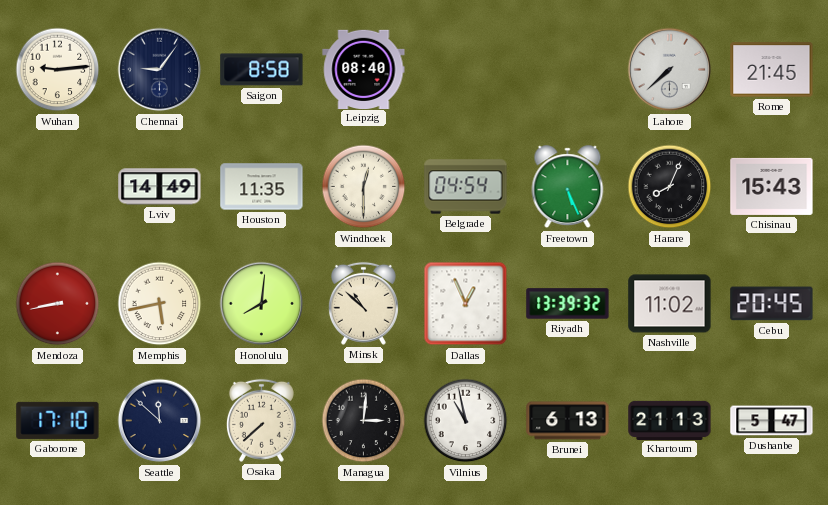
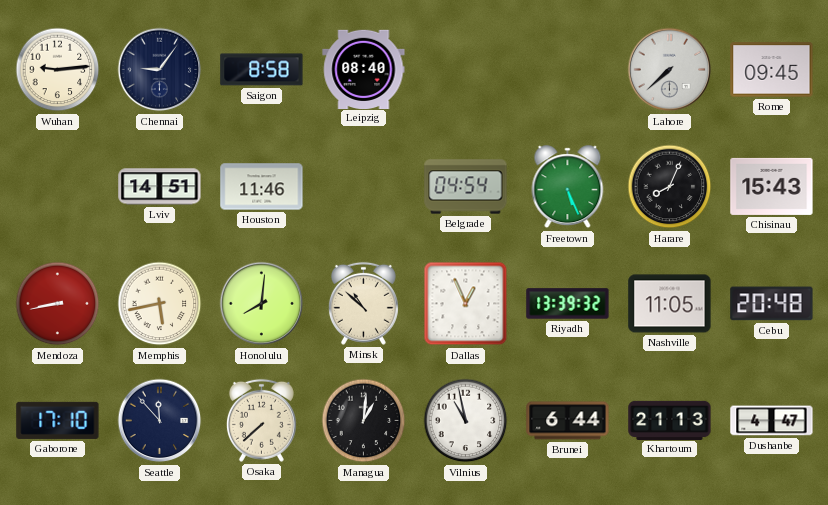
Rome: 21:45 -> 09:45
Lviv: 14:49 -> 14:51
Houston: 11:35 -> 11:46
Windhoek: 12:30 -> none
Nashville: 11:02 -> 11:05
Cebu: 20:45 -> 20:48
Seattle: 11:52 -> 11:53
Managua: 3:01 -> 1:01
Brunei: 6:13 -> 6:44
Dushanbe: 5:47 -> 4:47
